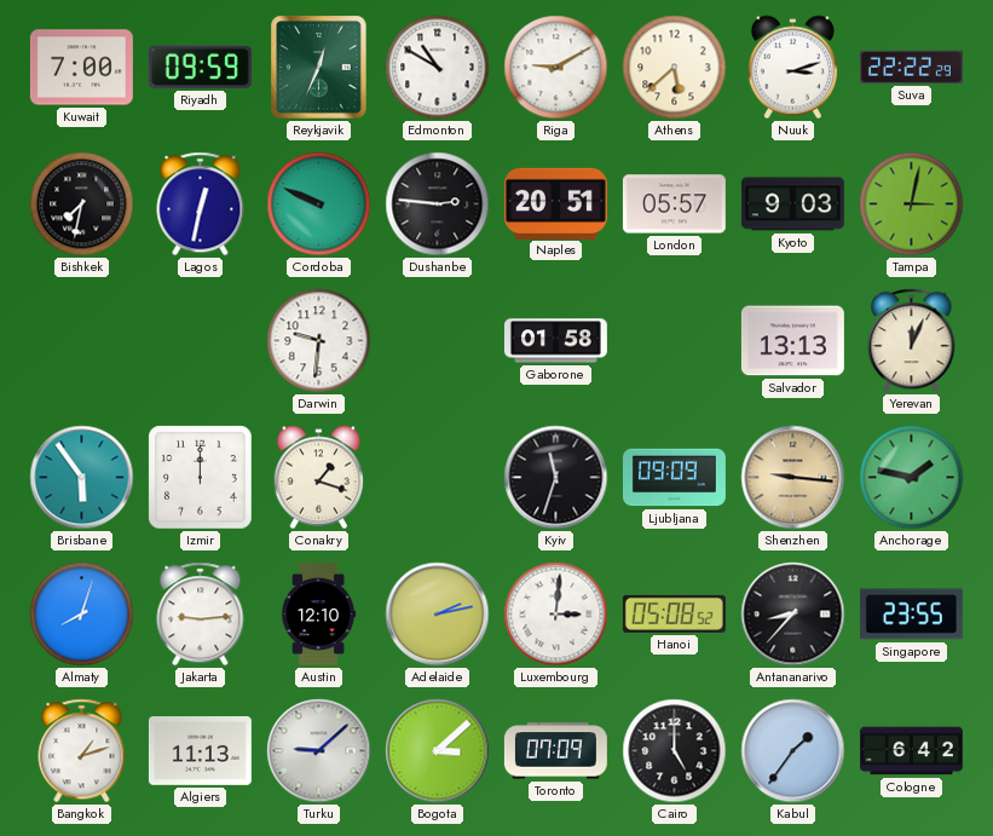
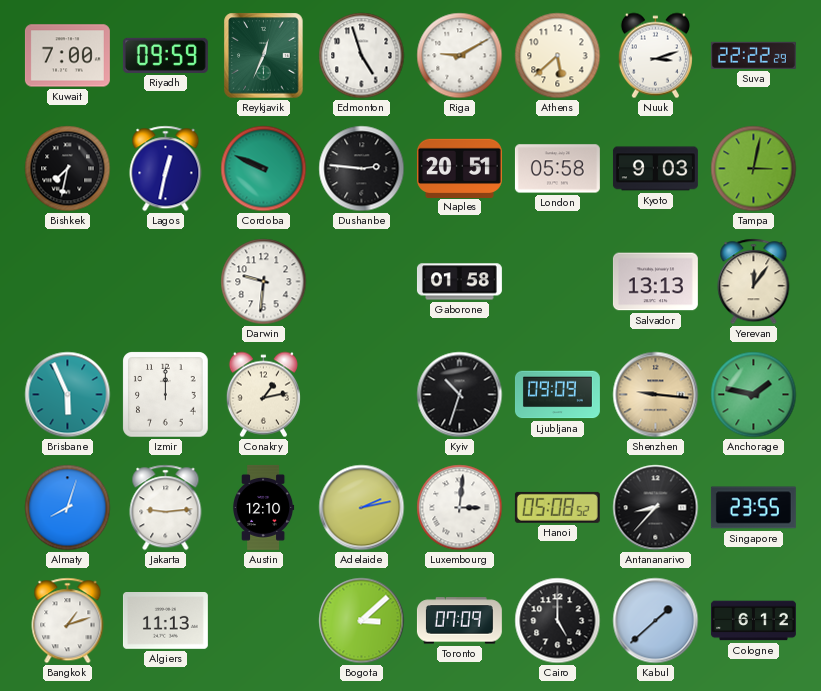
Edmonton: 10:50 -> 4:57
London: 05:57 -> 05:58
Yerevan: 12:04 -> 12:06
Brisbane: 5:54 -> 5:56
Conakry: 1:18 -> 1:13
Kyiv: 11:33 -> 10:33
Turku: 9:08 -> none
Kabul: 1:36 -> 1:38
Cologne: 6:42 -> 6:12
